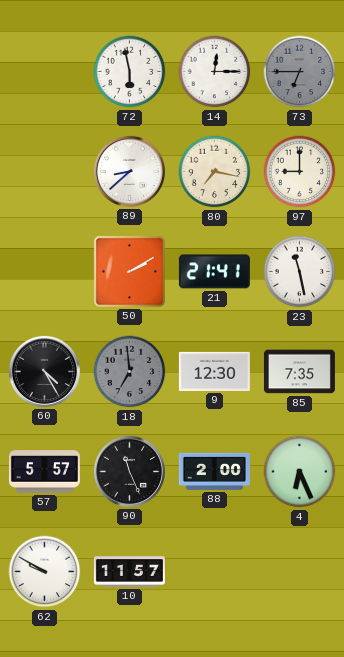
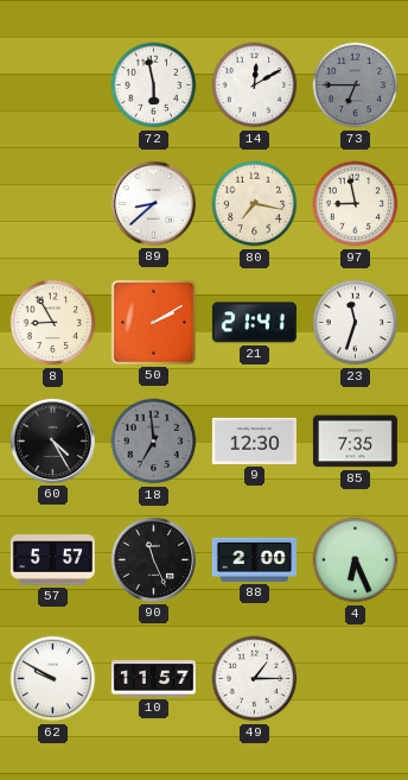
14: 12:15 -> 12:10
97: 9:00 -> 8:58
8: none -> 8:55
23: 11:28 -> 11:33
49: none -> 1:15
